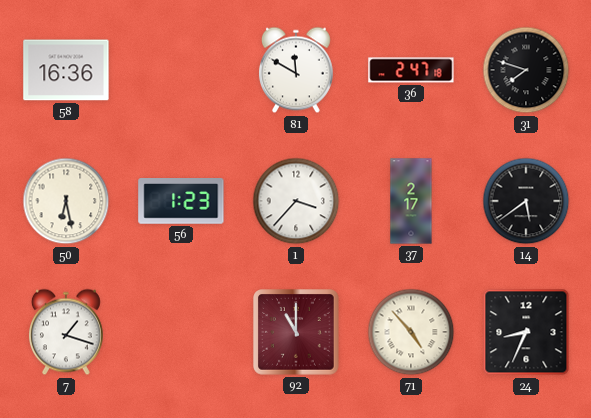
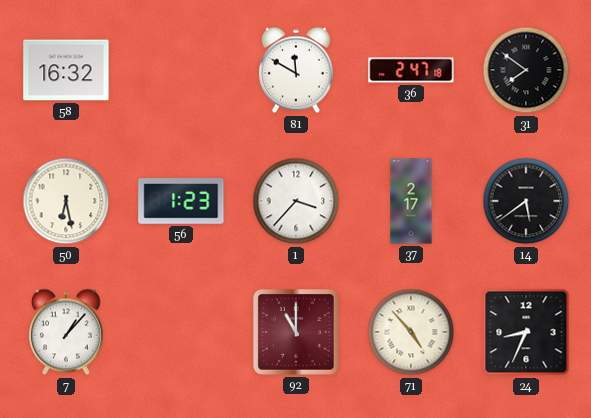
58: 16:36 -> 16:32
31: 7:48 -> 7:51
7: 1:18 -> 1:07
